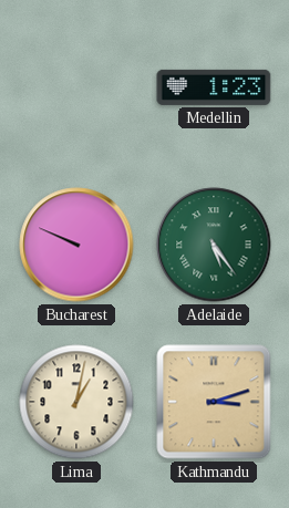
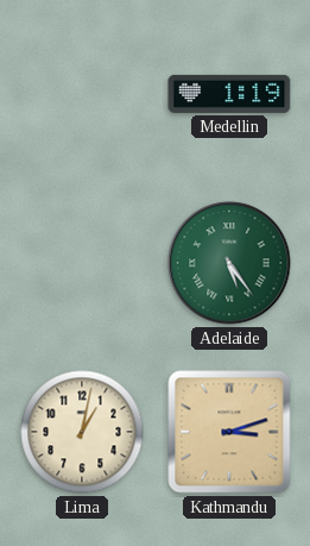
Medellin: 1:23 -> 1:19
Bucharest: 9:49 -> none
